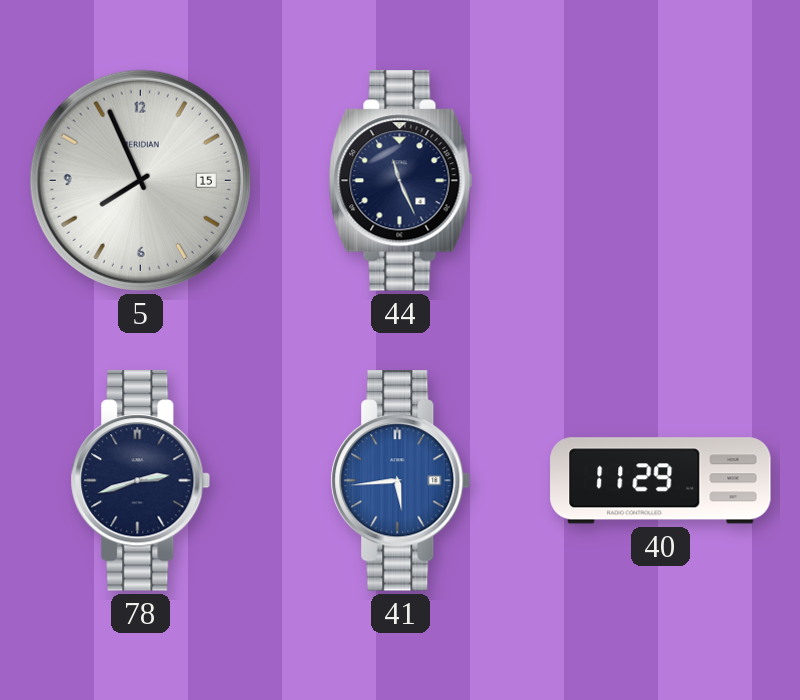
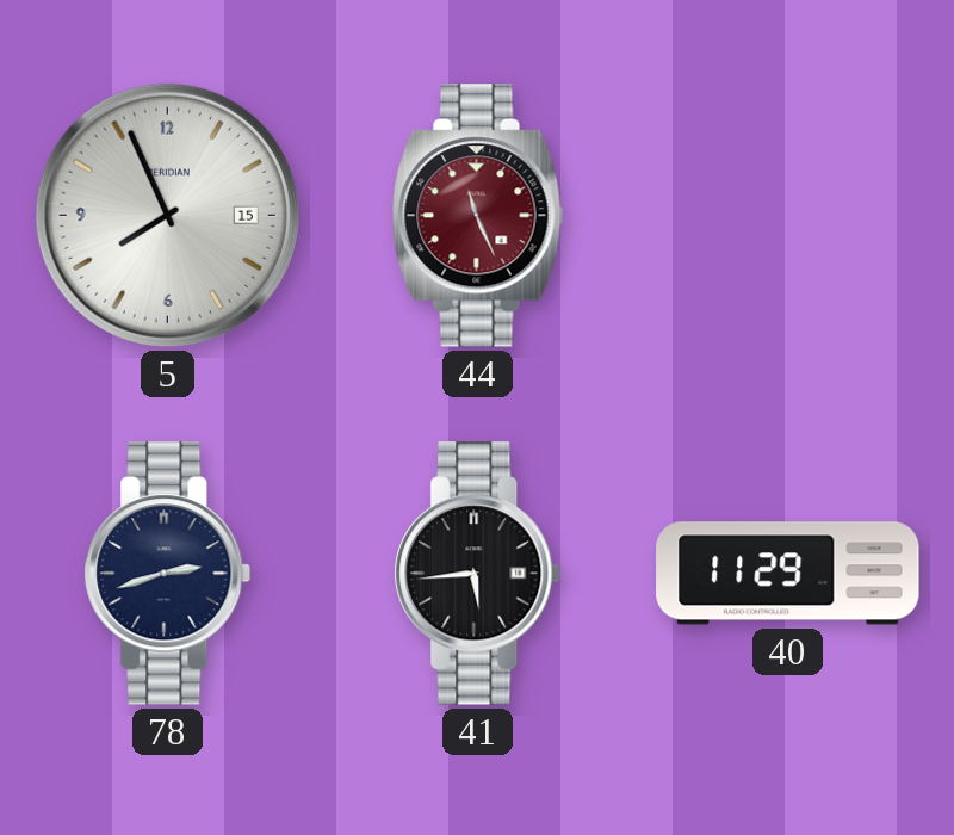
44 dial: navy -> burgundy
41 dial: blue -> black
